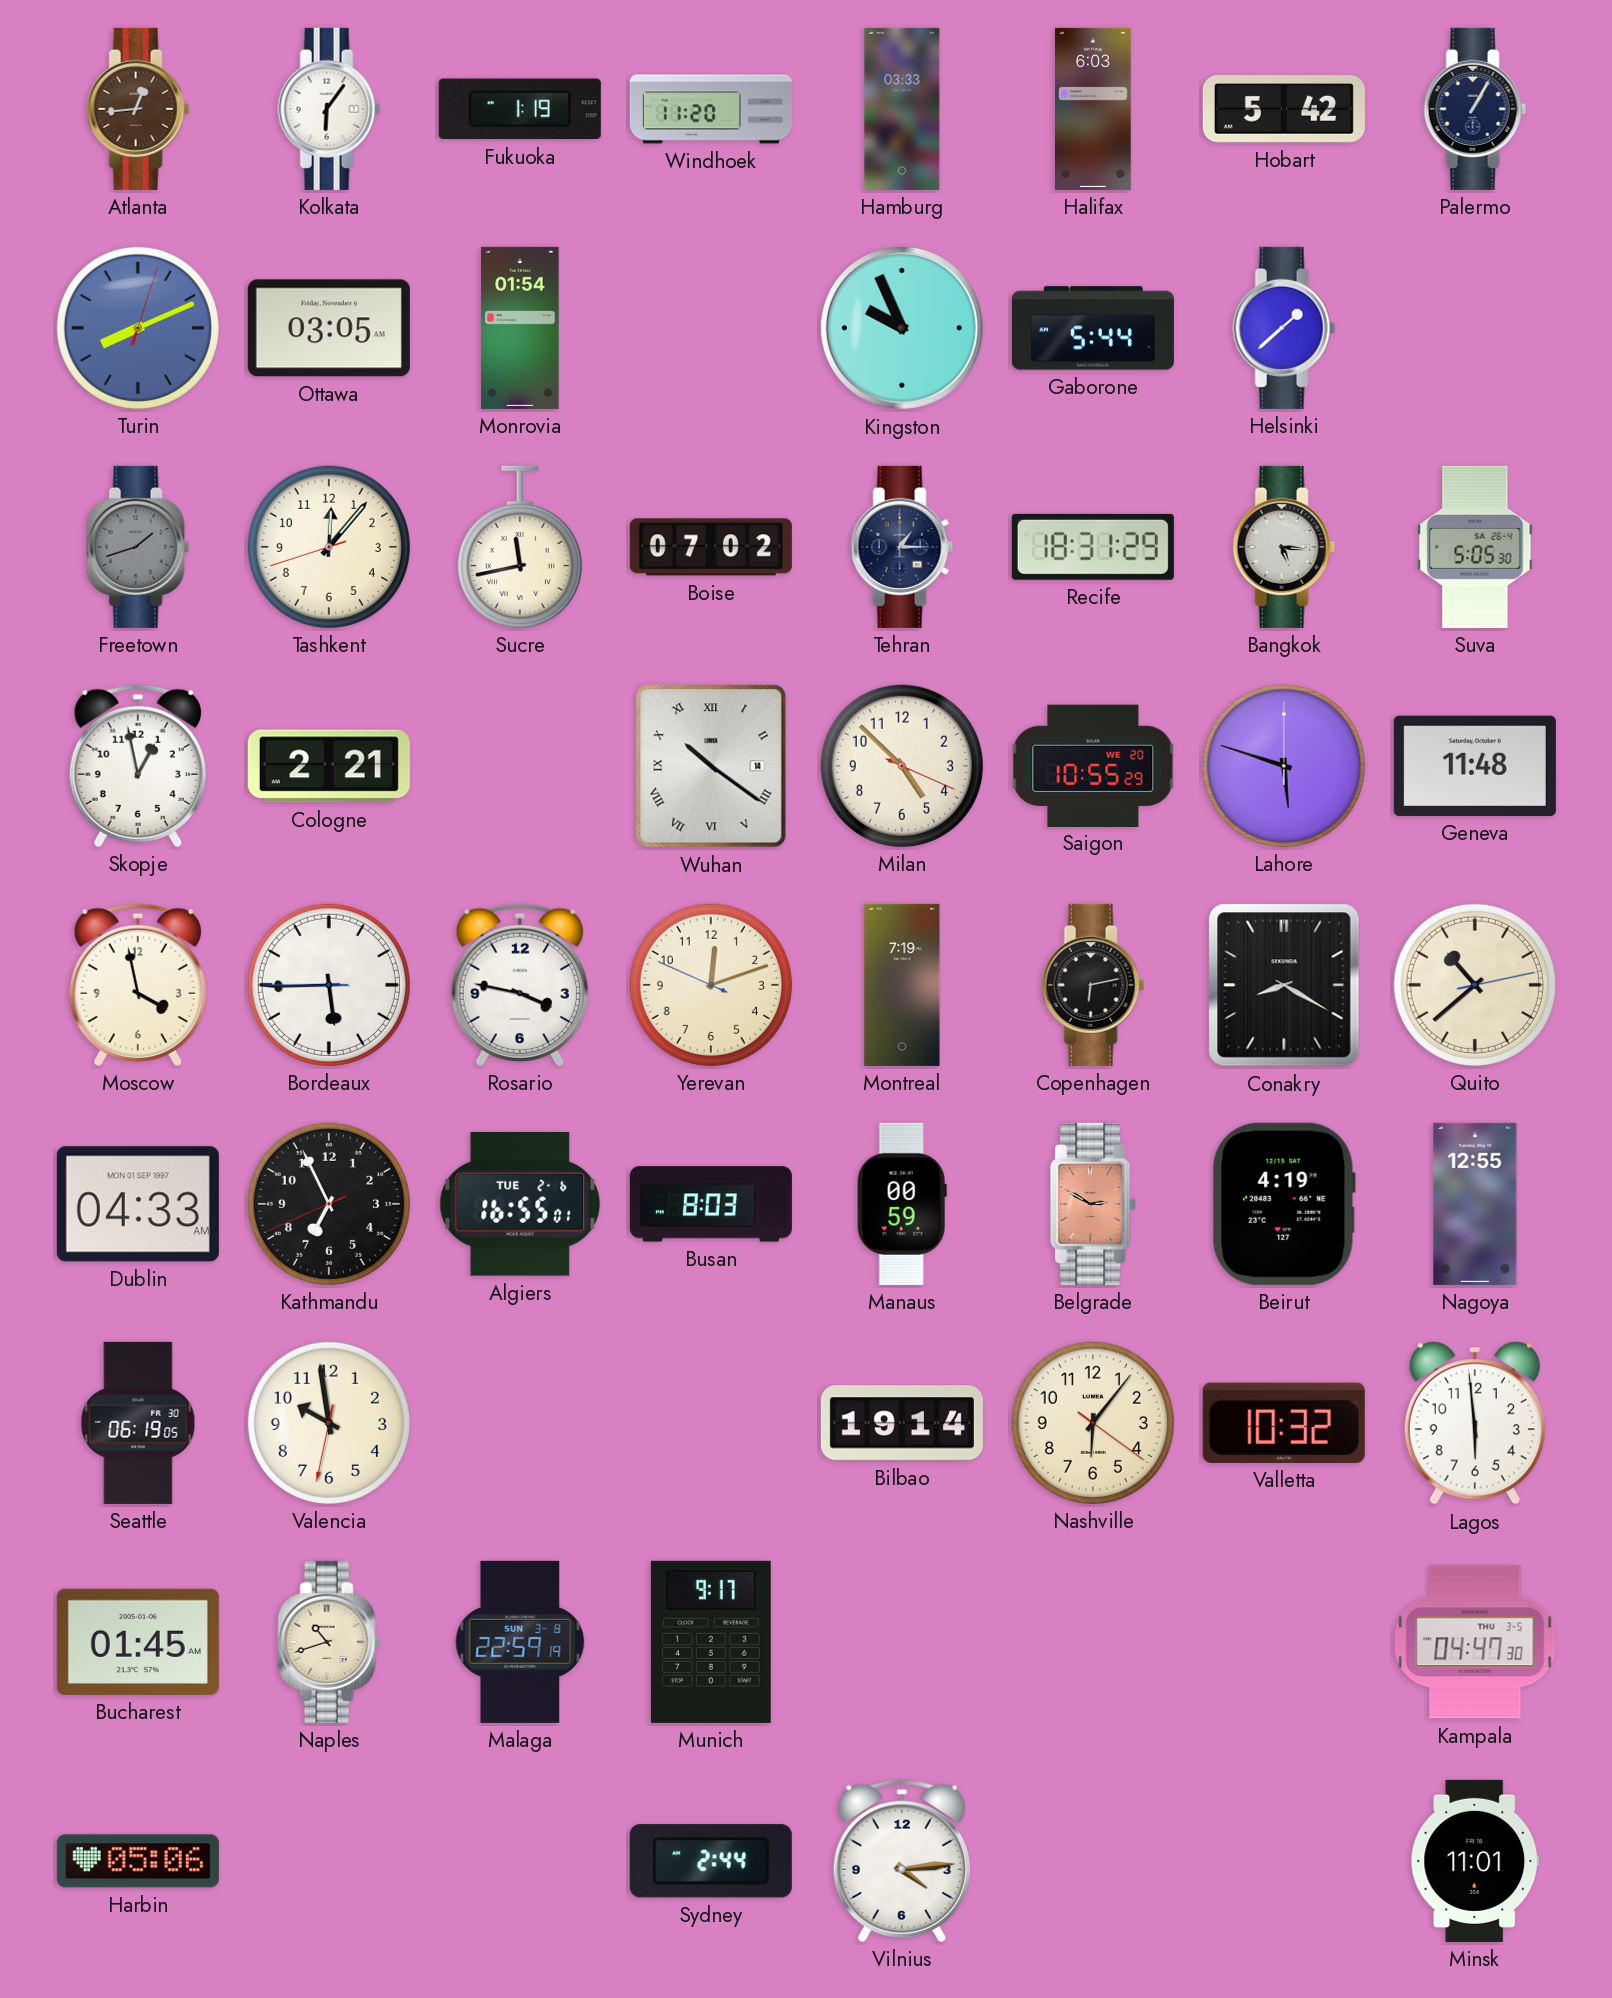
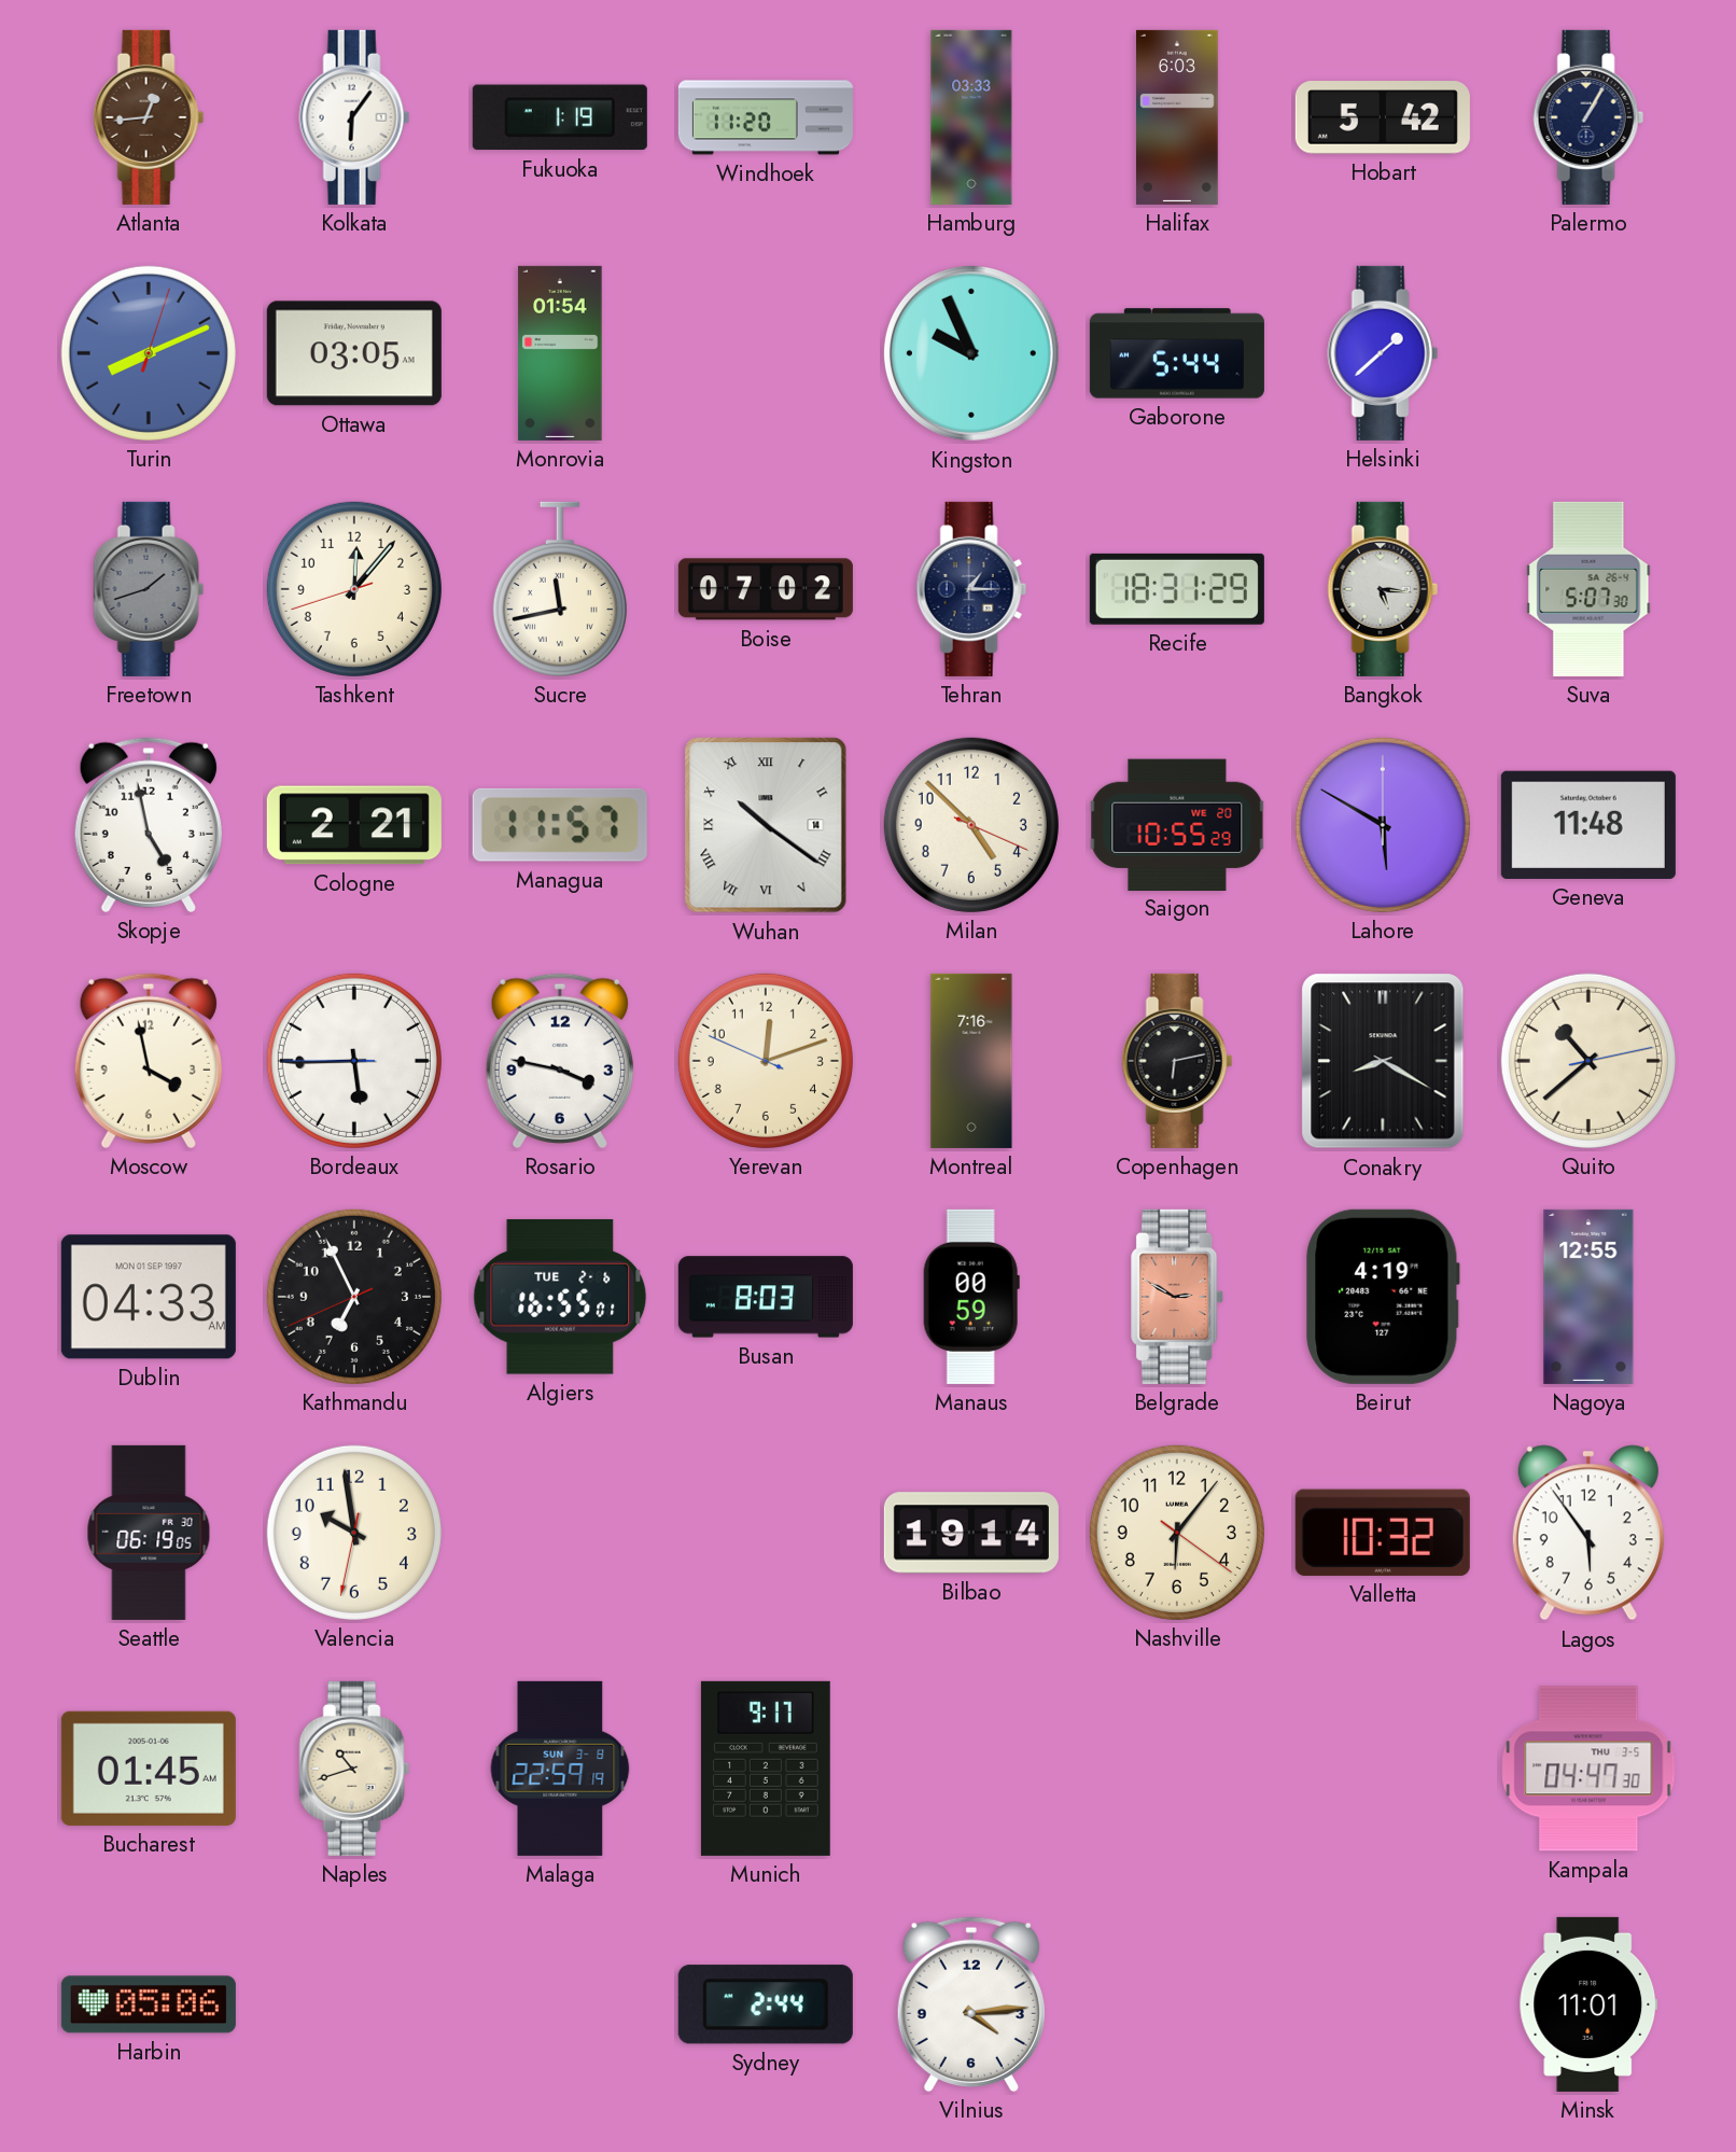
Suva: 5:05 -> 5:07
Skopje: 12:58 -> 4:58
Managua: none -> 11:57
Lahore: 5:48 -> 5:50
Montreal: 7:19 -> 7:16
Lagos: 5:59 -> 5:54
